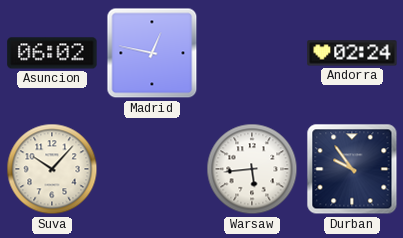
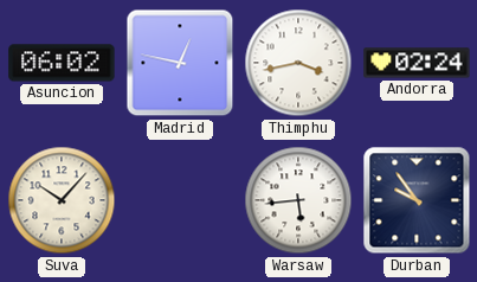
Thimphu: none -> 3:43
